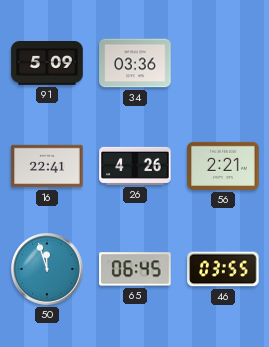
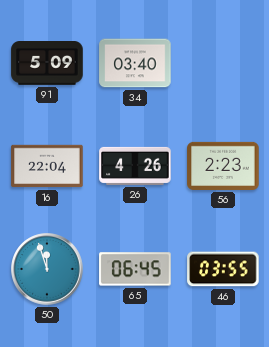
34: 03:36 -> 03:40
16: 22:41 -> 22:04
56: 2:21 -> 2:23
